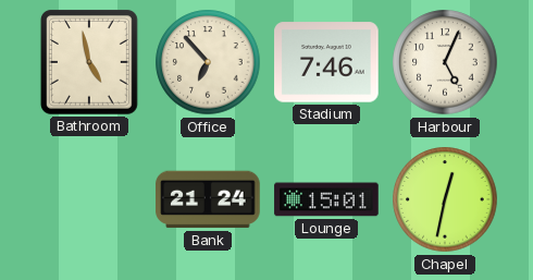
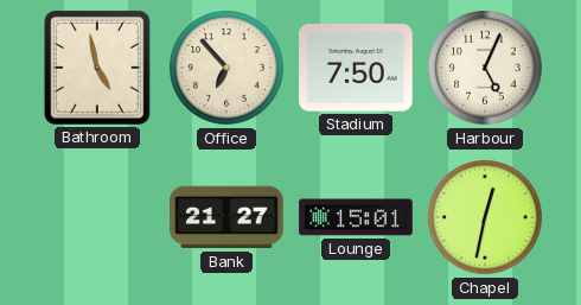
Stadium: 7:46 -> 7:50
Bank: 21:24 -> 21:27
